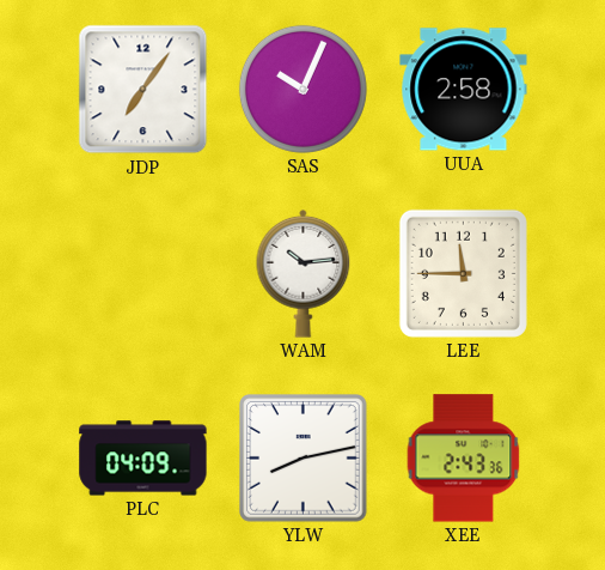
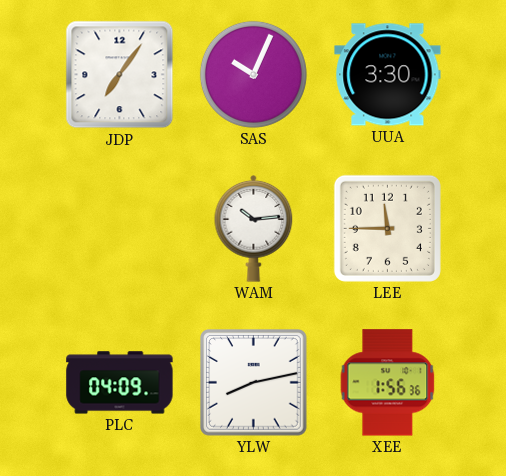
UUA: 2:58 -> 3:30
XEE: 2:43 -> 1:56
